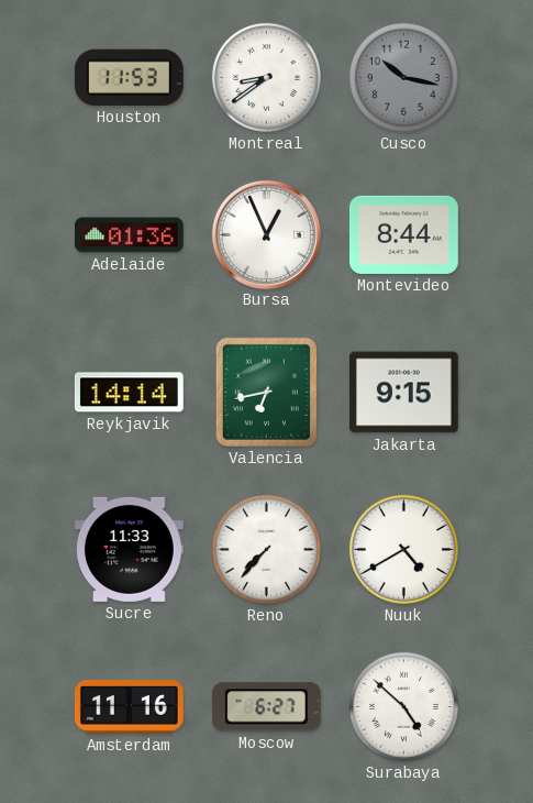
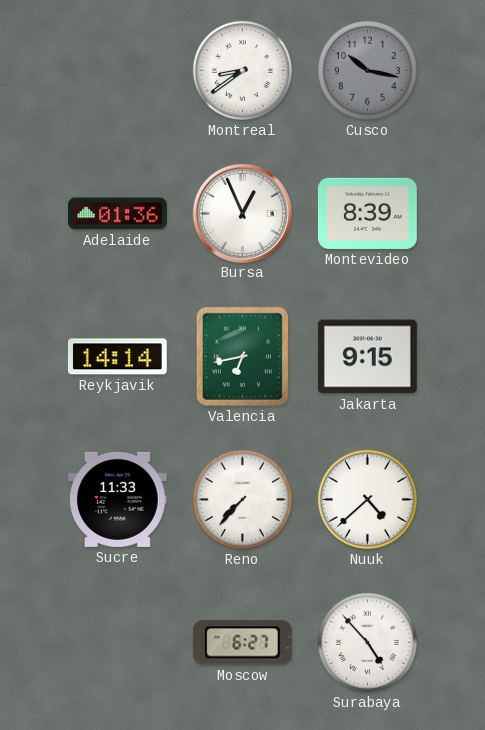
Houston: 11:53 -> none
Montevideo: 8:44 -> 8:39
Nuuk: 4:40 -> 4:38
Amsterdam: 11:16 -> none
Surabaya: 4:52 -> 4:53
